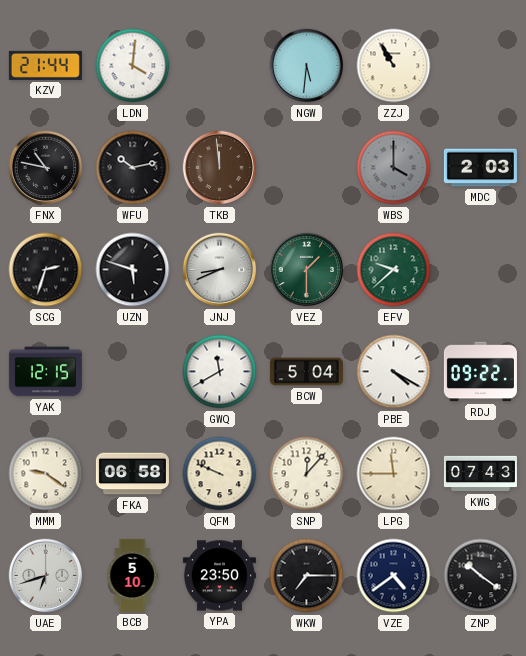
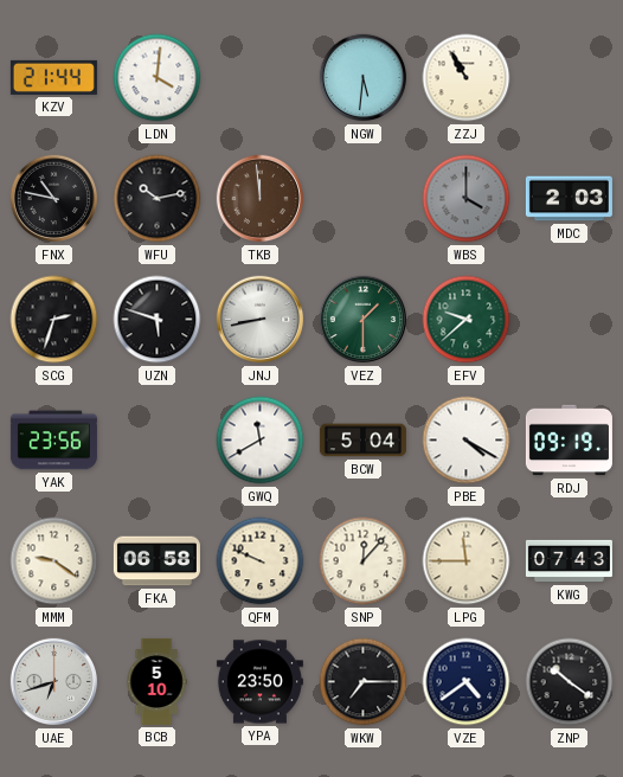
JNJ: 8:41 -> 8:43
YAK: 12:15 -> 23:56
RDJ: 09:22 -> 09:19
